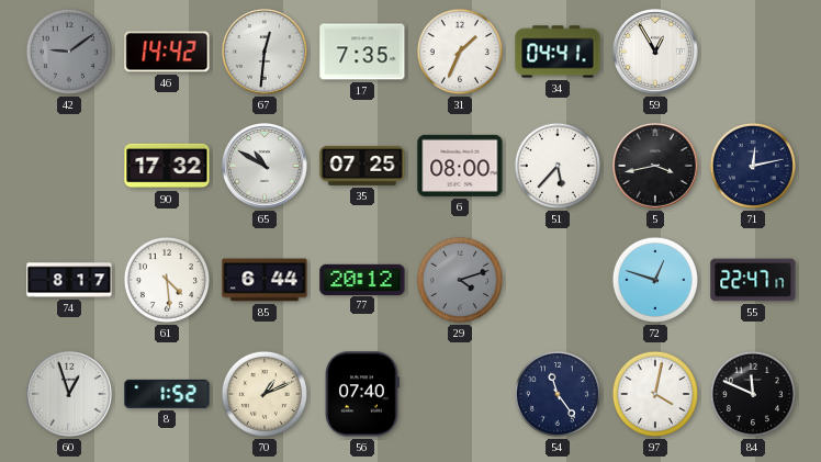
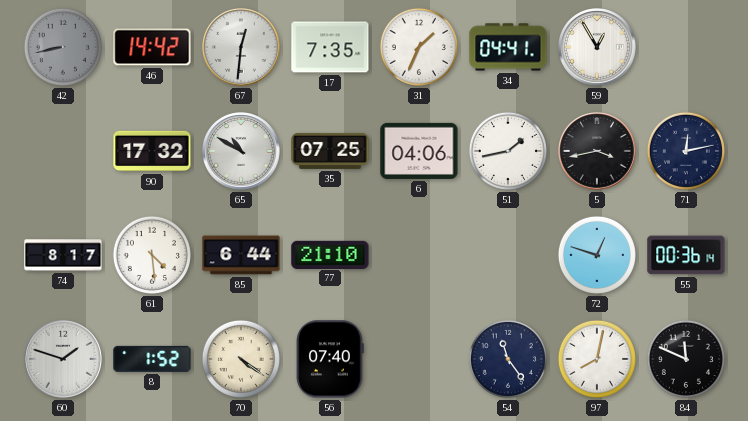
42: 9:09 -> 8:43
6: 08:00 -> 04:06
51: 5:37 -> 1:43
77: 20:12 -> 21:10
29: 4:12 -> none
55: 22:47 -> 00:36
60: 12:57 -> 1:48
70: 1:11 -> 4:21
97: 4:02 -> 8:02
